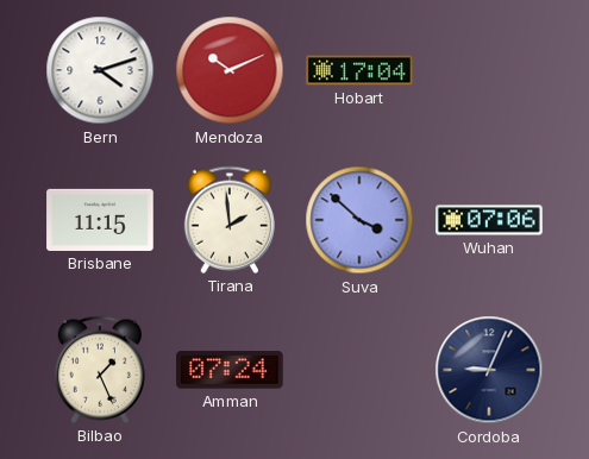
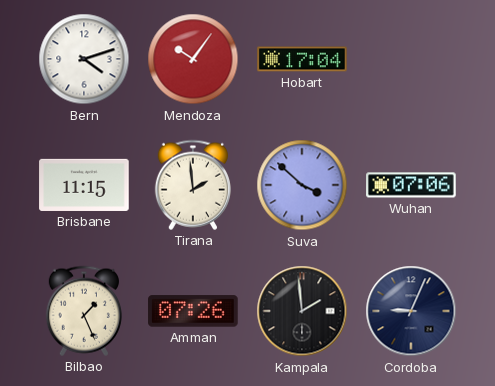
Mendoza: 10:11 -> 10:06
Amman: 07:24 -> 07:26
Kampala: none -> 1:59
